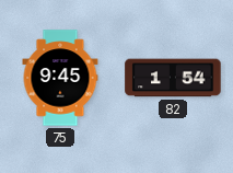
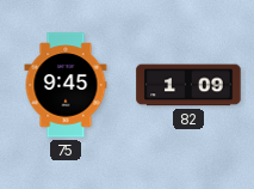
82: 1:54 -> 1:09
